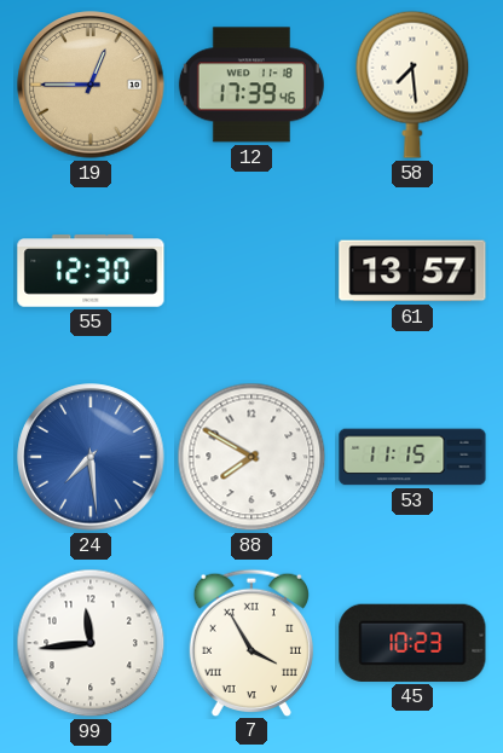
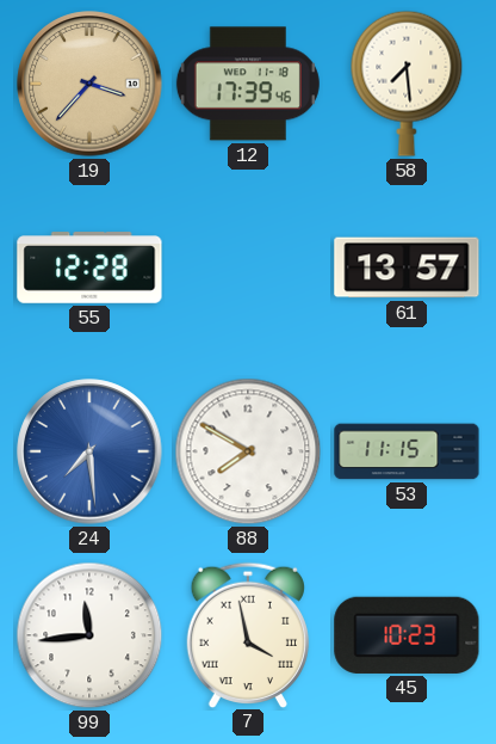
19: 12:45 -> 3:37
55: 12:30 -> 12:28
7: 3:55 -> 3:58
